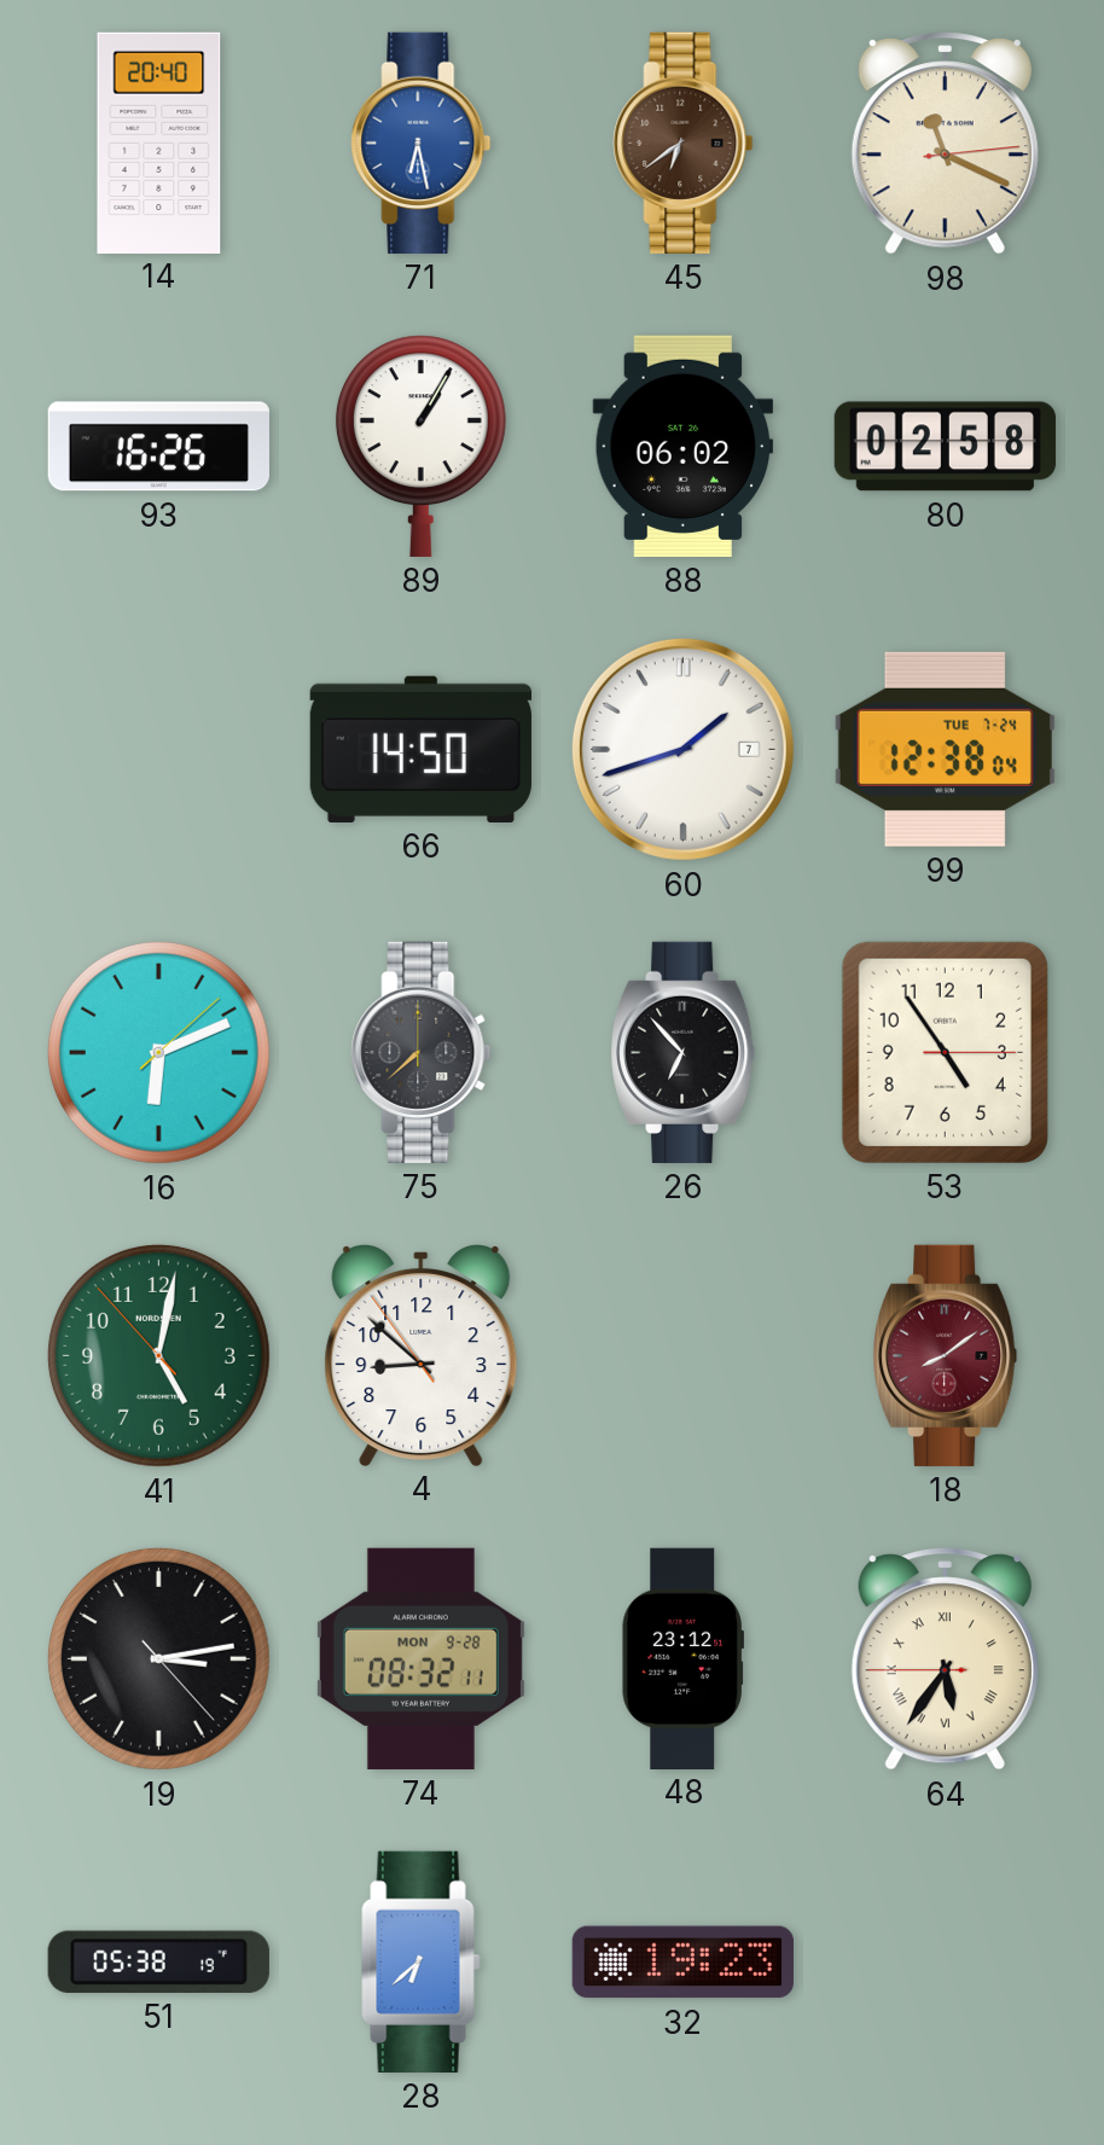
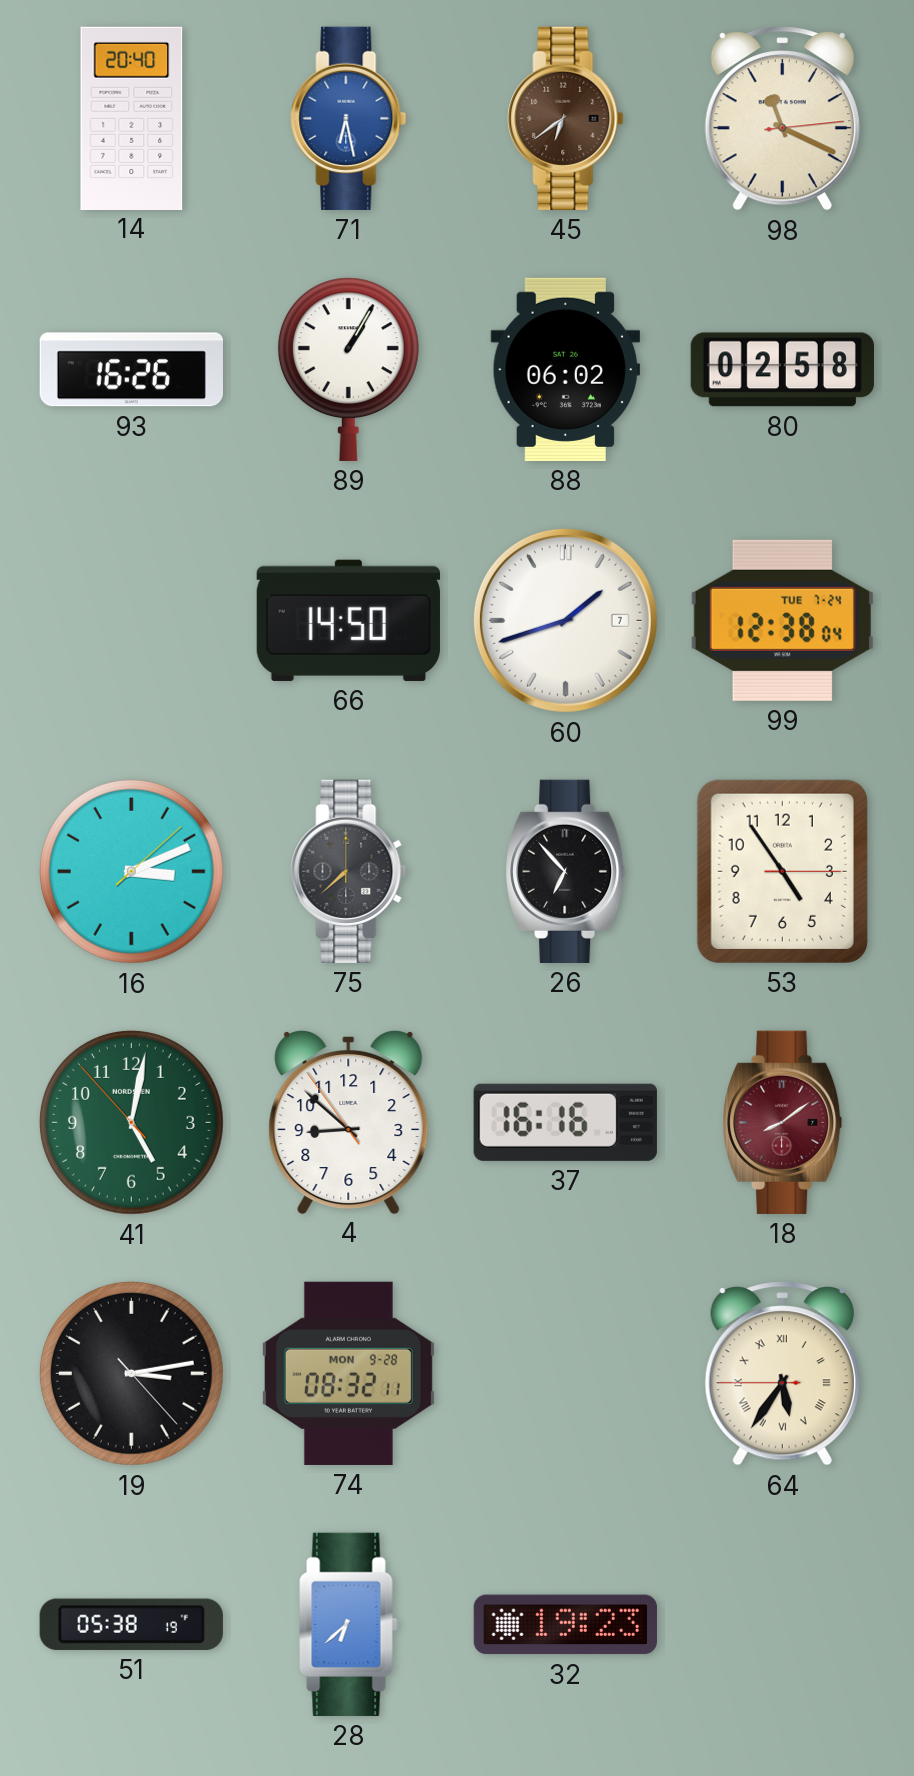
16: 6:11 -> 3:11
37: none -> 16:16
48: 23:12 -> none
